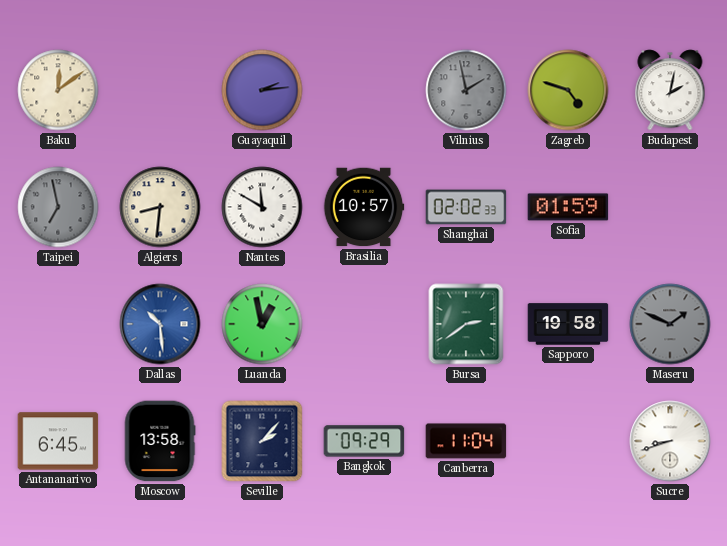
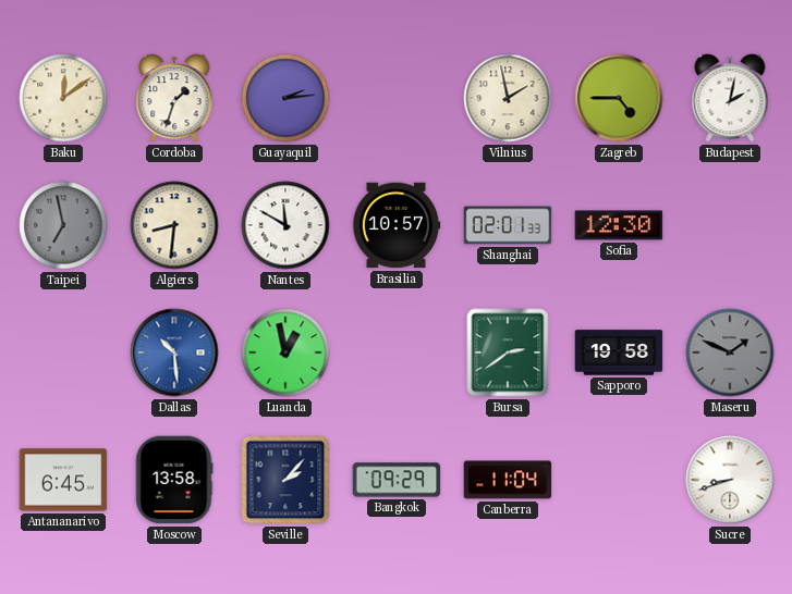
Cordoba: none -> 1:33
Vilnius dial: grey -> cream
Zagreb: 4:48 -> 4:45
Shanghai: 02:02 -> 02:01
Sofia: 01:59 -> 12:30
